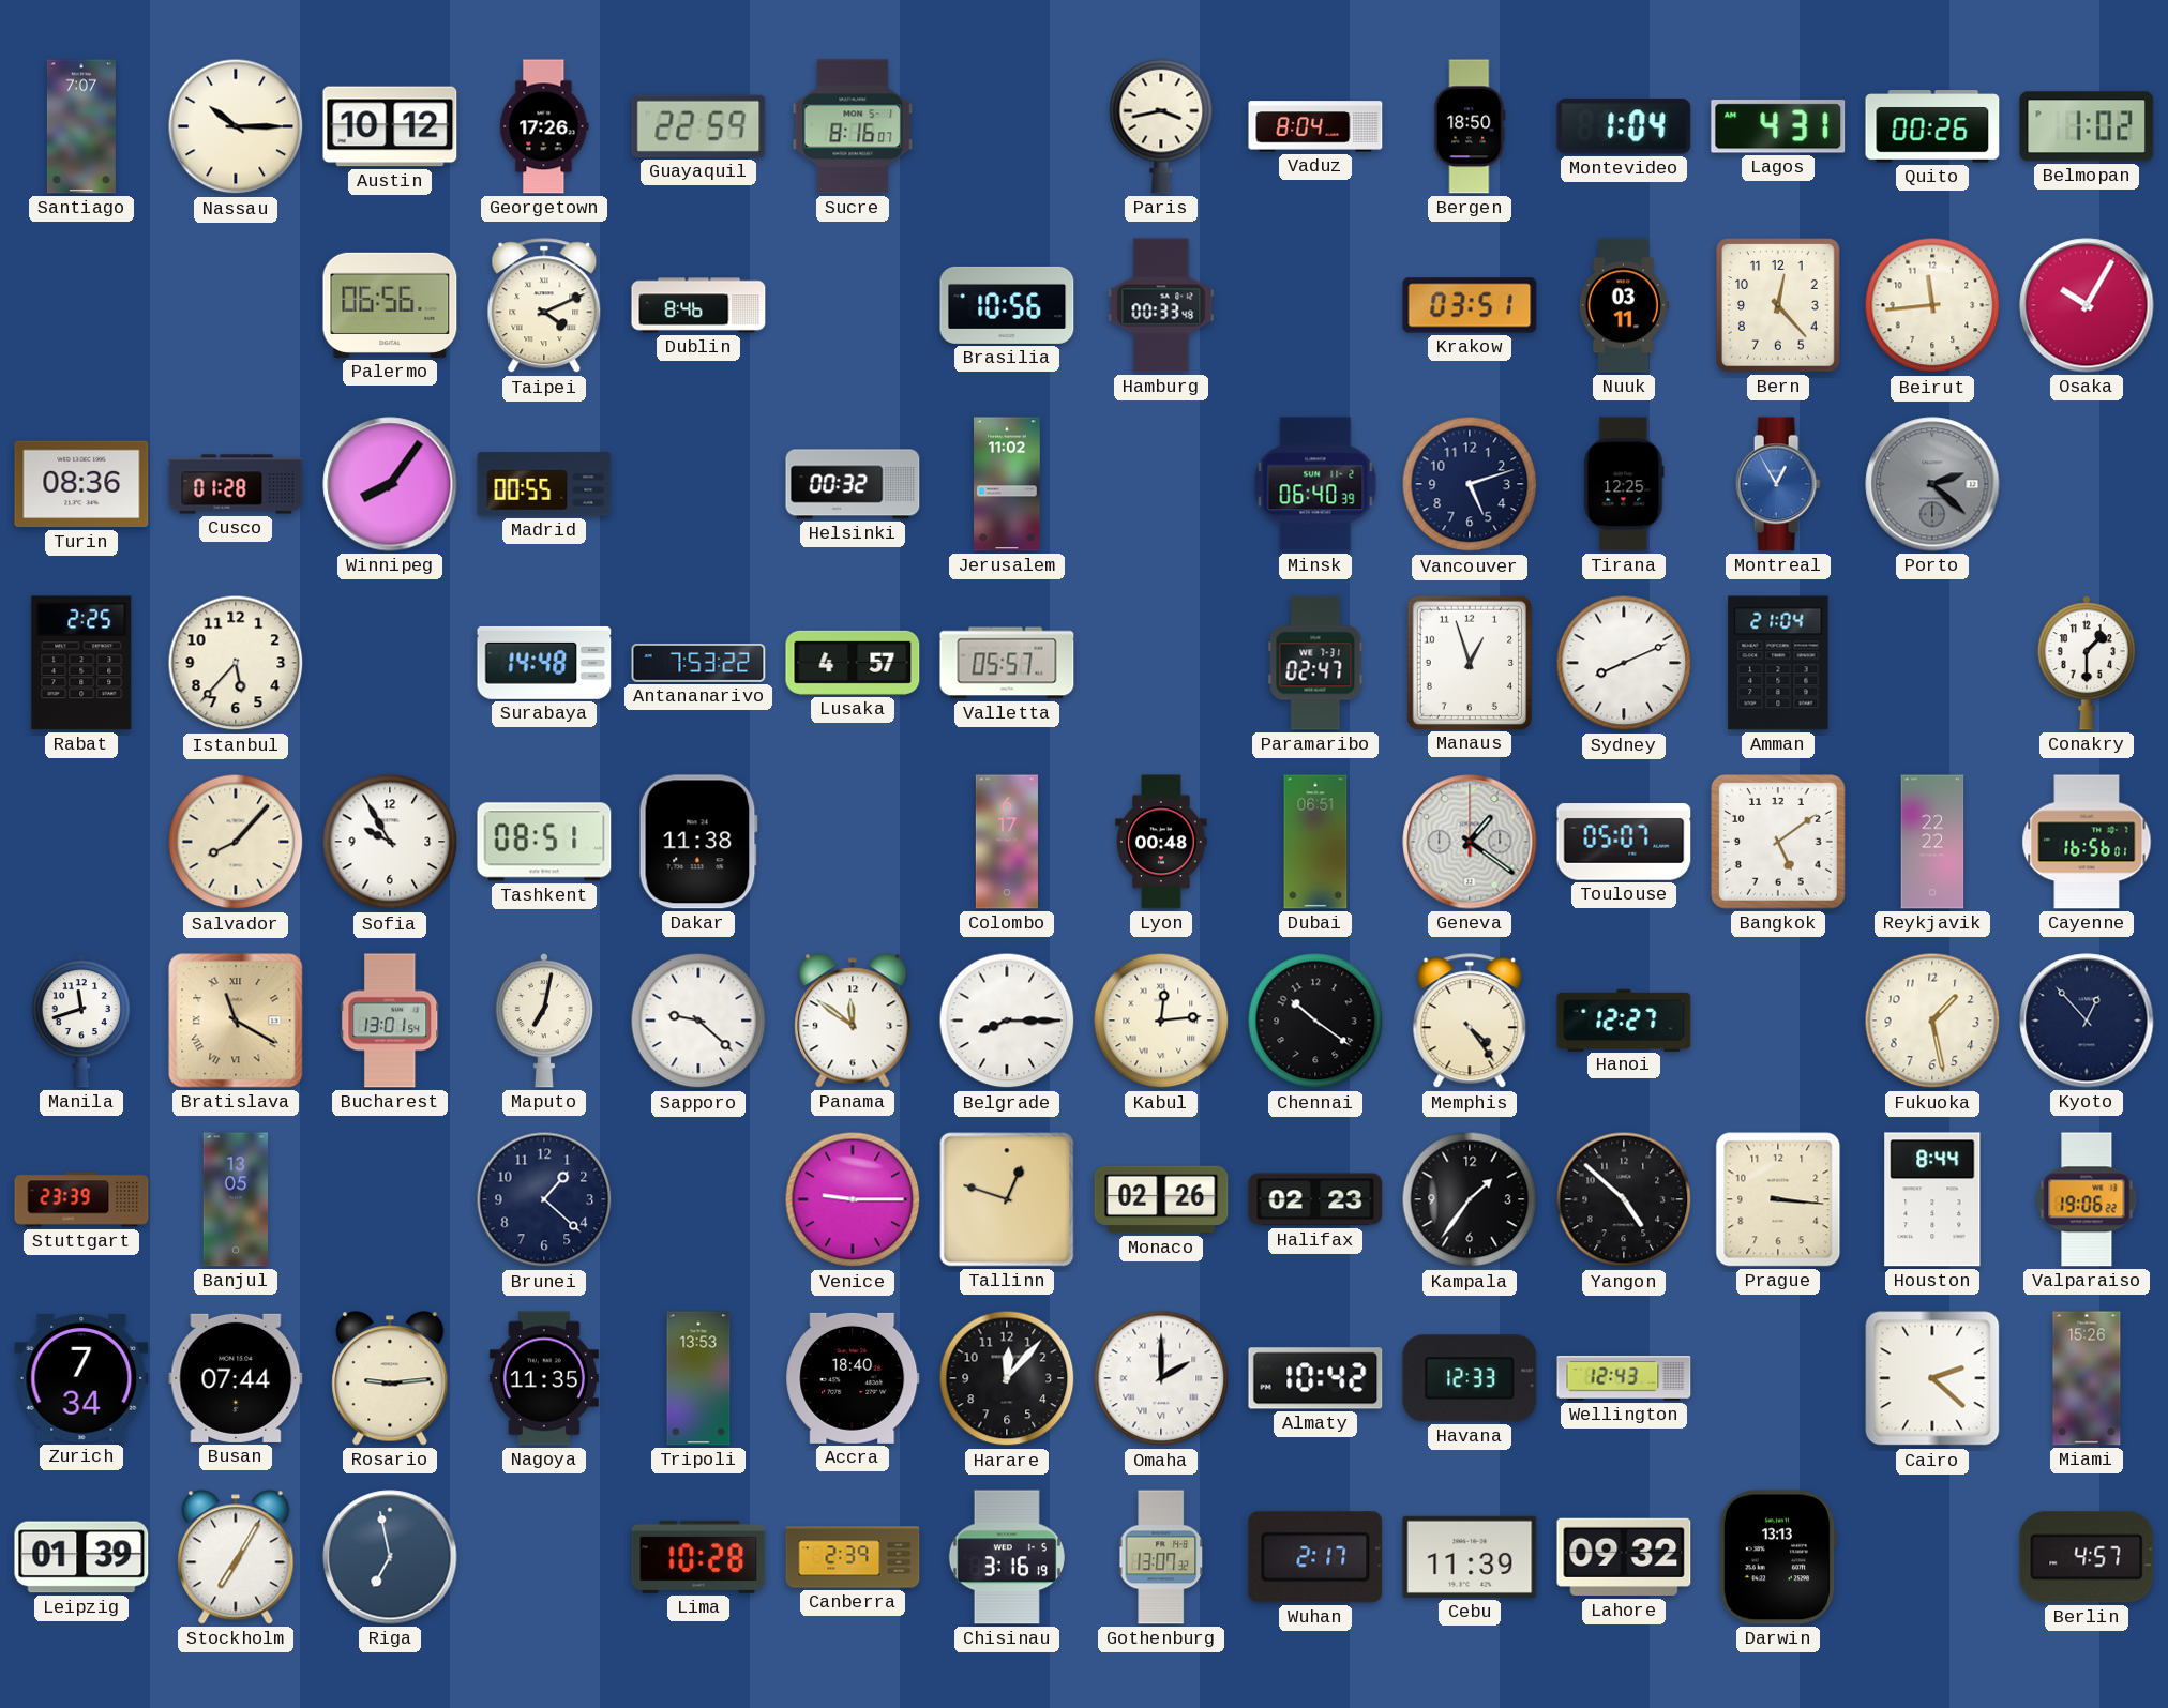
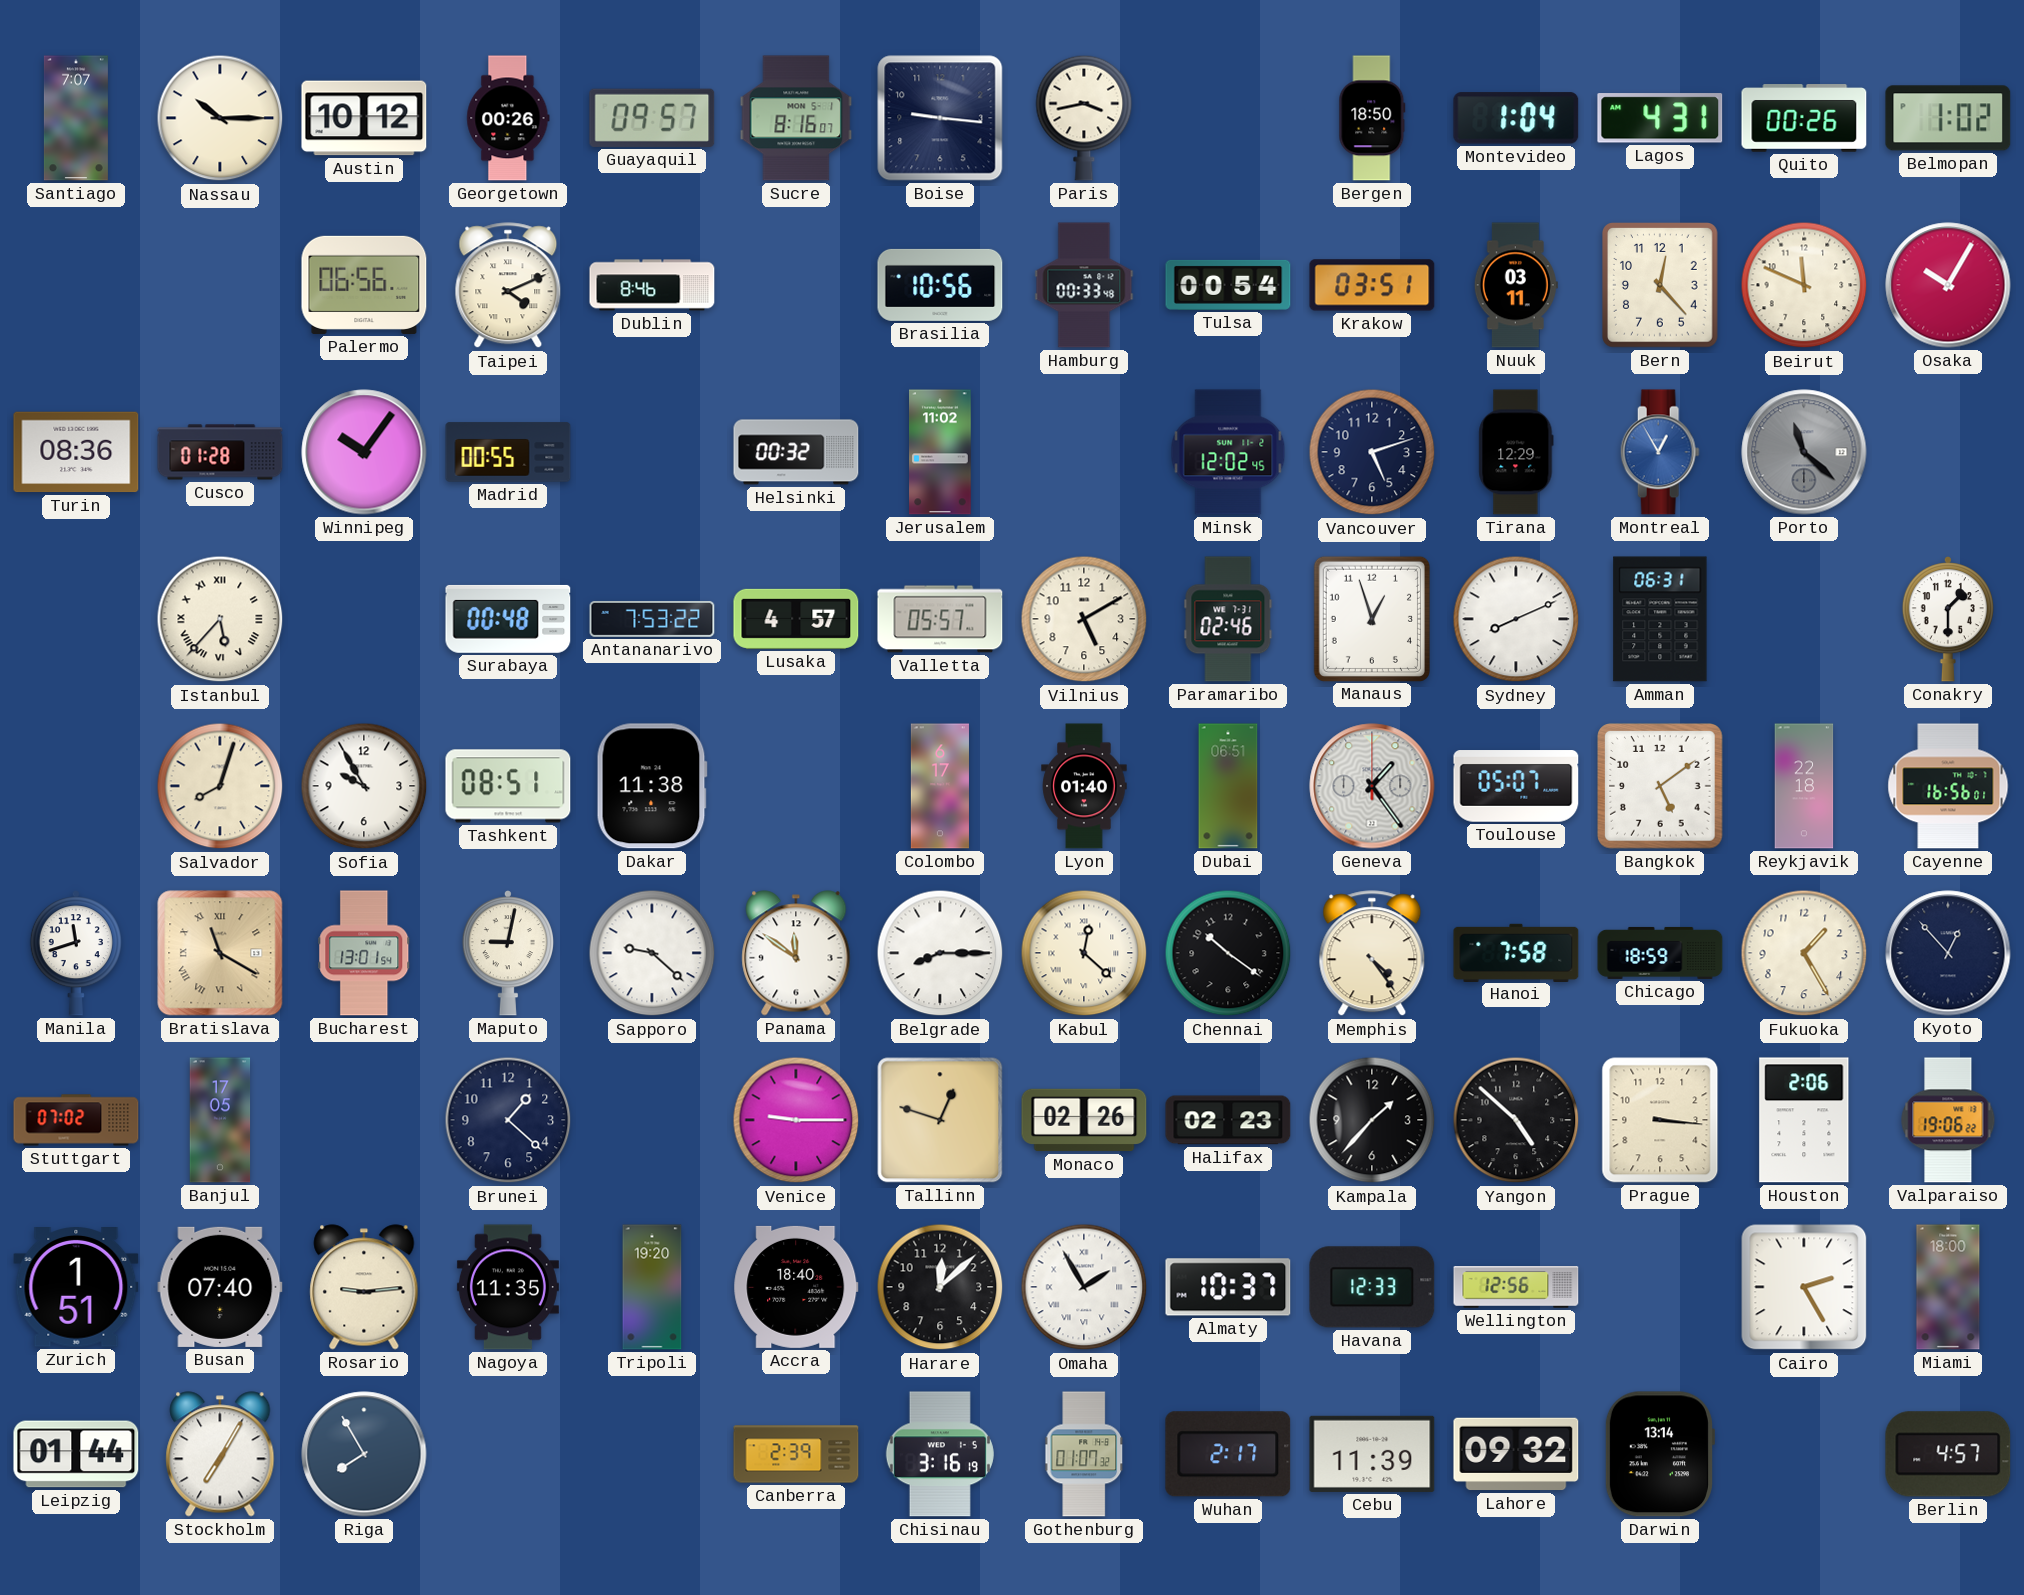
Georgetown: 17:26 -> 00:26
Guayaquil: 22:59 -> 09:57
Boise: none -> 9:16
Vaduz: 8:04 -> none
Tulsa: none -> 00:54
Beirut: 11:44 -> 11:49
Winnipeg: 8:06 -> 10:06
Minsk: 06:40 -> 12:02
Tirana: 12:25 -> 12:29
Porto: 2:22 -> 11:22
Rabat: 2:25 -> none
Istanbul numerals: Arabic -> Roman
Surabaya: 14:48 -> 00:48
Vilnius: none -> 5:10
Paramaribo: 02:47 -> 02:46
Amman: 21:04 -> 06:31
Salvador: 8:07 -> 8:03
Lyon: 00:48 -> 01:40
Geneva: 1:21 -> 1:24
Reykjavik: 22:22 -> 22:18
Maputo: 7:02 -> 9:02
Kabul: 12:14 -> 12:22
Hanoi: 12:27 -> 7:58
Chicago: none -> 18:59
Fukuoka: 1:28 -> 1:25
Stuttgart: 23:39 -> 07:02
Banjul: 13:05 -> 17:05
Kampala: 1:36 -> 1:37
Houston: 8:44 -> 2:06
Zurich: 7:34 -> 1:51
Busan: 07:44 -> 07:40
Tripoli: 13:53 -> 19:20
Harare: 12:07 -> 12:08
Omaha: 2:00 -> 1:55
Almaty: 10:42 -> 10:37
Wellington: 12:43 -> 12:56
Cairo: 2:22 -> 2:25
Miami: 15:26 -> 18:00
Leipzig: 01:39 -> 01:44
Riga: 6:58 -> 7:55
Lima: 10:28 -> none
Gothenburg: 13:07 -> 01:07
Darwin: 13:13 -> 13:14
